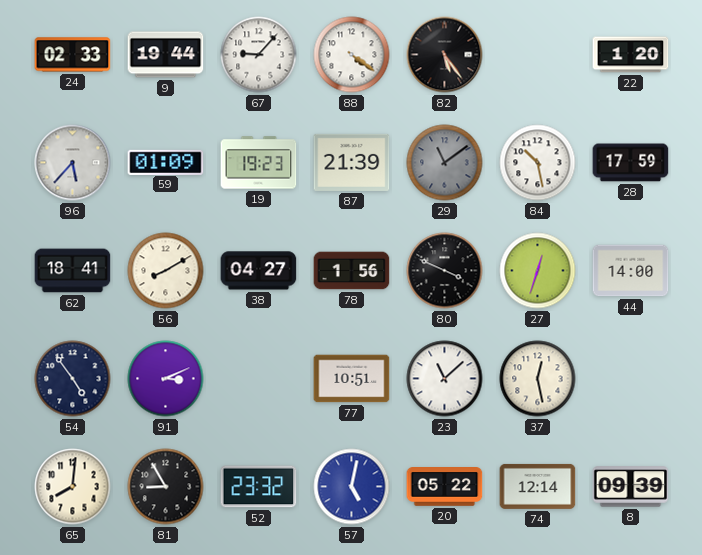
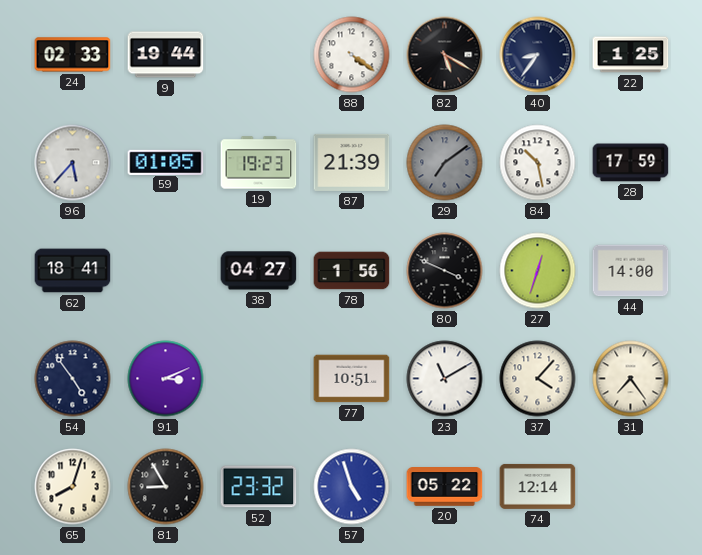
67: 9:07 -> none
82: 5:24 -> 5:20
40: none -> 8:36
22: 1:20 -> 1:25
59: 01:09 -> 01:05
29: 11:09 -> 7:09
56: 8:10 -> none
23: 11:08 -> 11:10
37: 12:28 -> 4:07
31: none -> 7:24
65: 8:01 -> 8:03
57: 5:02 -> 4:57
8: 09:39 -> none
